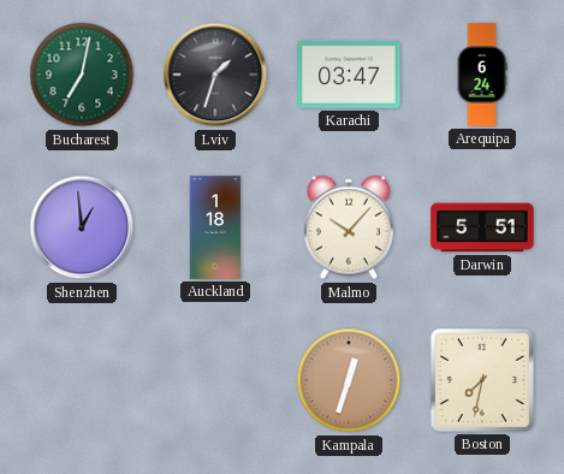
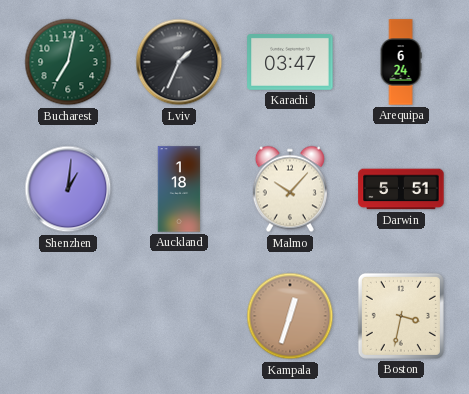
Lviv: 1:33 -> 1:34
Shenzhen: 12:59 -> 1:01
Boston: 7:32 -> 3:32
